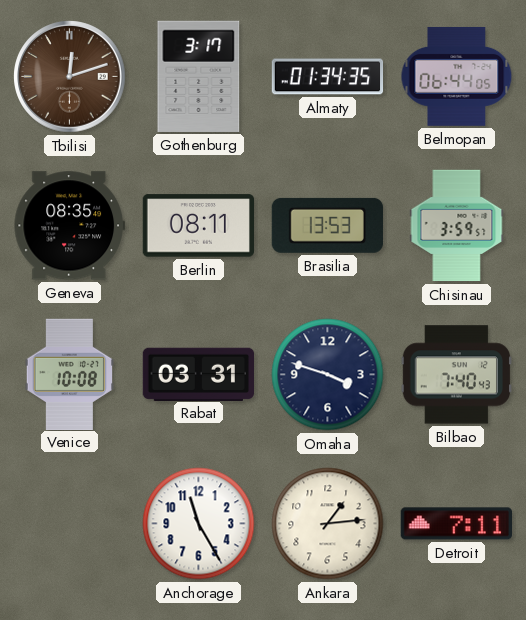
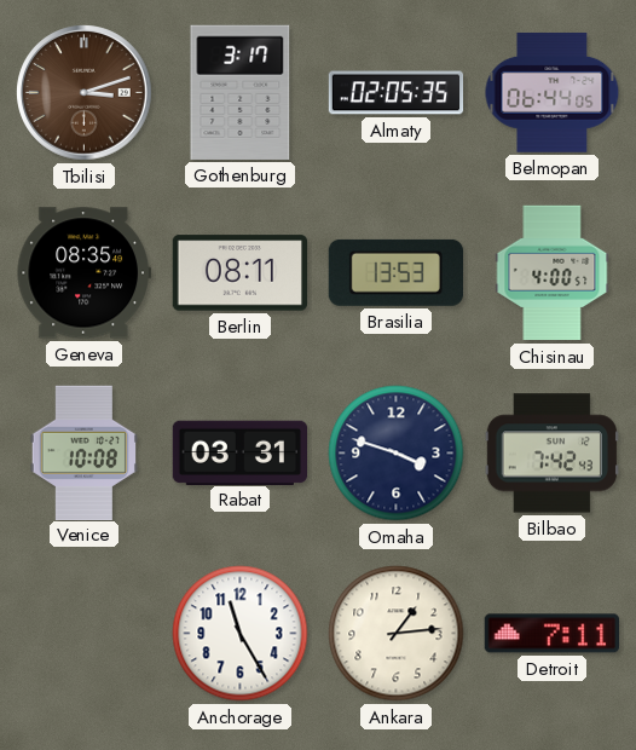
Tbilisi: 12:12 -> 3:12
Almaty: 01:34 -> 02:05
Chisinau: 3:59 -> 4:00
Bilbao: 7:40 -> 7:42
